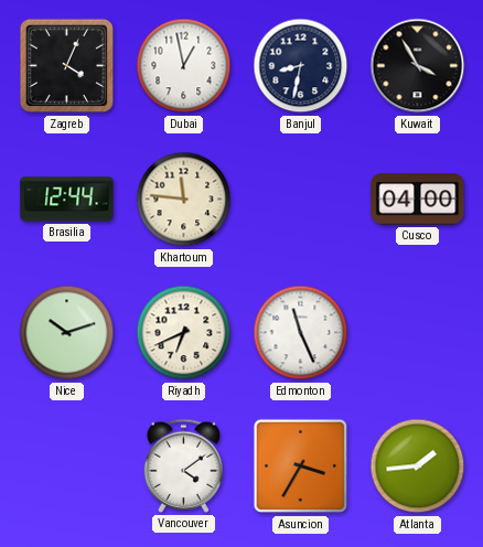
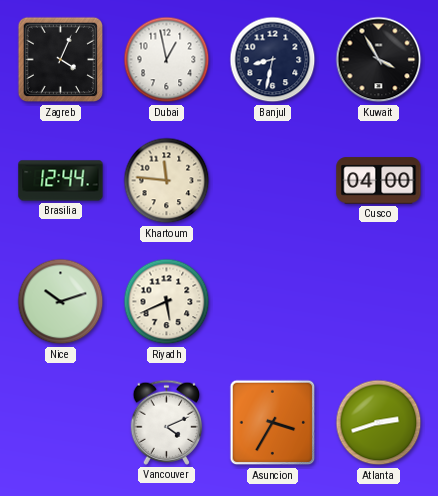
Riyadh: 6:41 -> 5:41
Edmonton: 11:26 -> none
Vancouver: 4:09 -> 4:11
Atlanta: 1:44 -> 2:42
